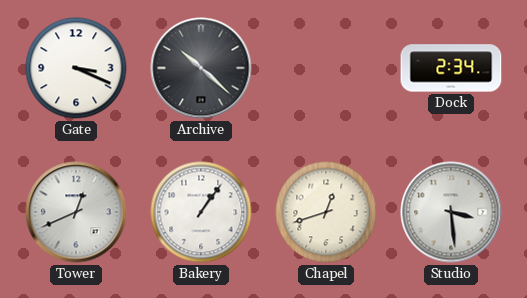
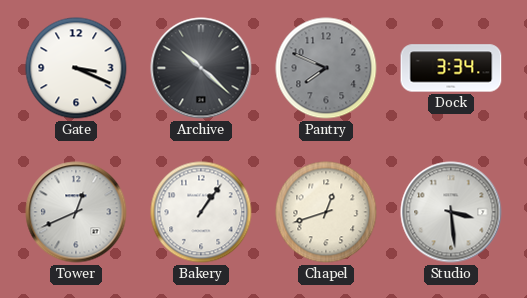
Pantry: none -> 7:49
Dock: 2:34 -> 3:34
